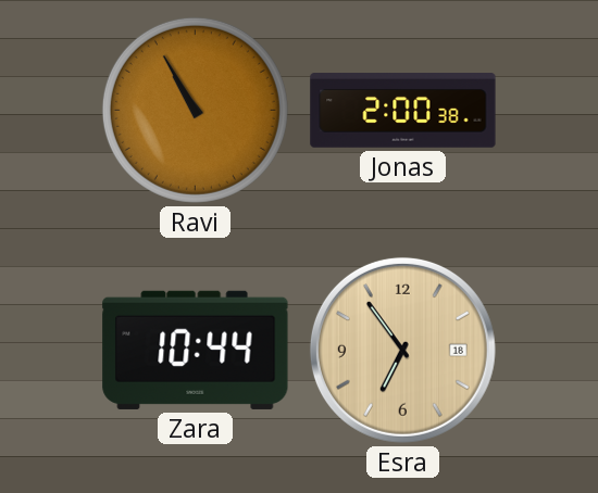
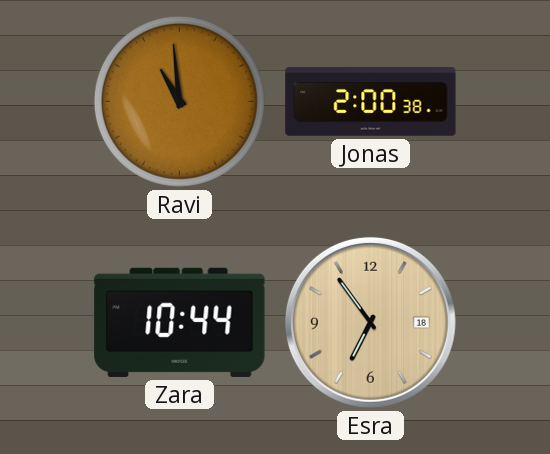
Ravi: 10:55 -> 10:59
